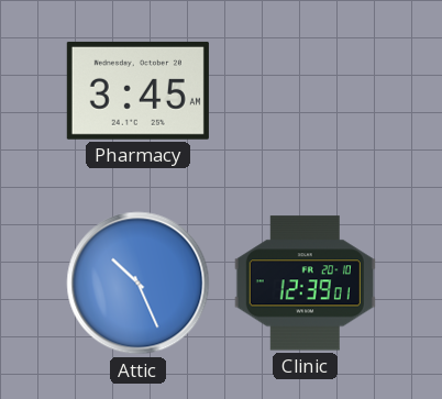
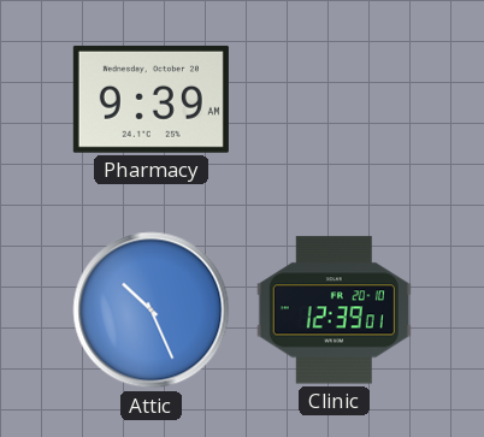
Pharmacy: 3:45 -> 9:39
